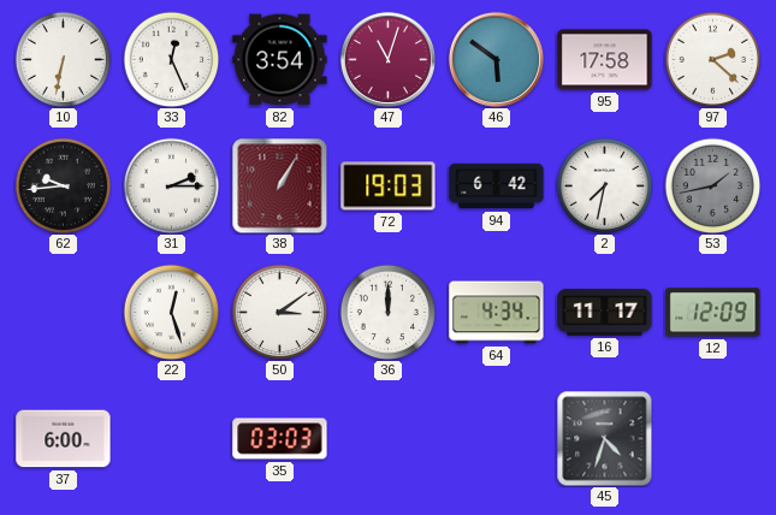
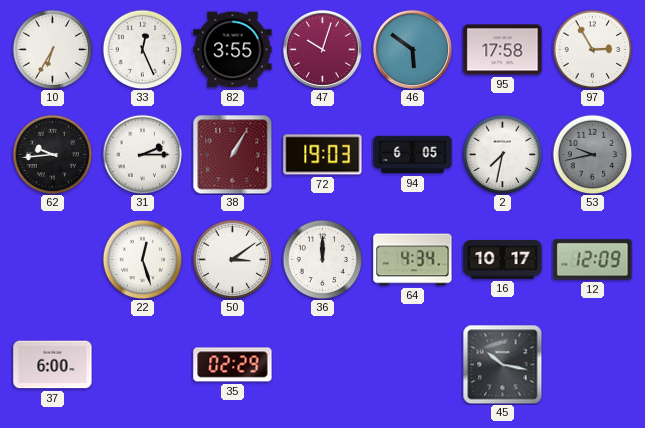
10: 6:32 -> 6:35
82: 3:54 -> 3:55
47: 11:03 -> 10:03
97: 2:22 -> 2:55
94: 6:42 -> 6:05
53: 1:43 -> 9:43
16: 11:17 -> 10:17
35: 03:03 -> 02:29
45: 4:33 -> 10:17
